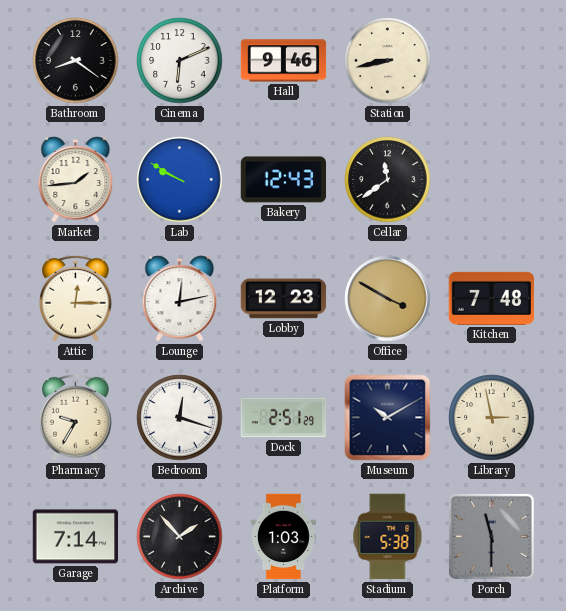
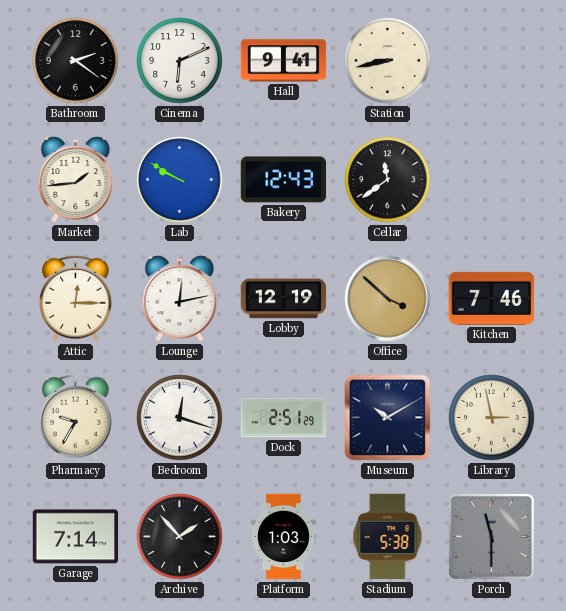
Bathroom: 8:21 -> 2:21
Hall: 9:46 -> 9:41
Lobby: 12:23 -> 12:19
Office: 3:50 -> 3:52
Kitchen: 7:48 -> 7:46
